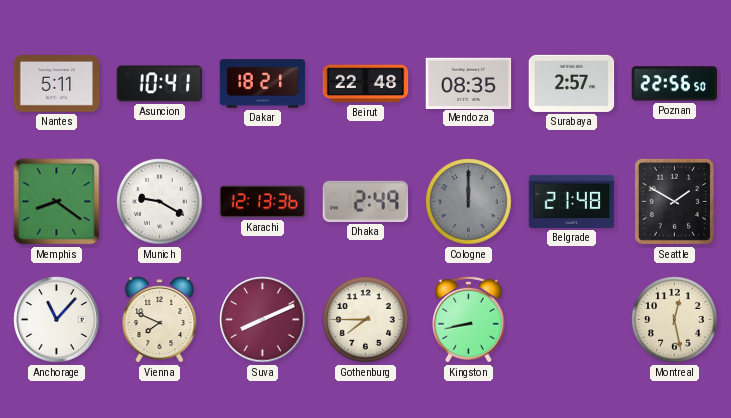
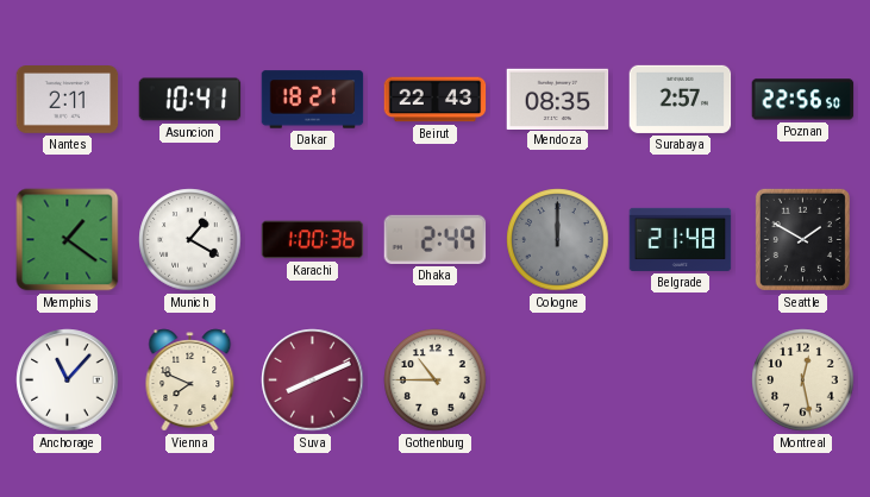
Nantes: 5:11 -> 2:11
Beirut: 22:48 -> 22:43
Memphis: 8:21 -> 1:21
Munich: 9:20 -> 1:20
Karachi: 12:13 -> 1:00
Gothenburg: 7:45 -> 10:45
Kingston: 8:43 -> none
